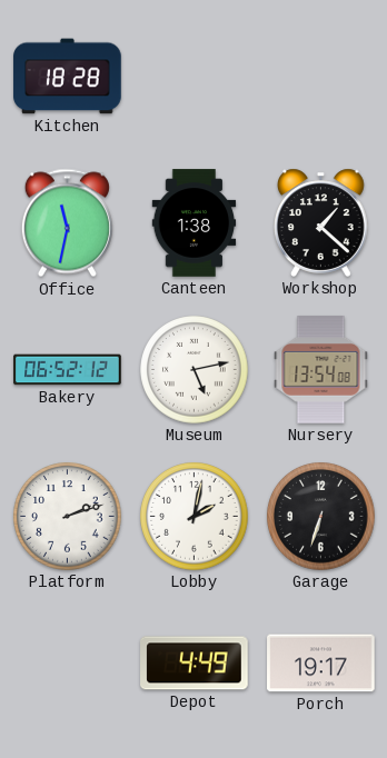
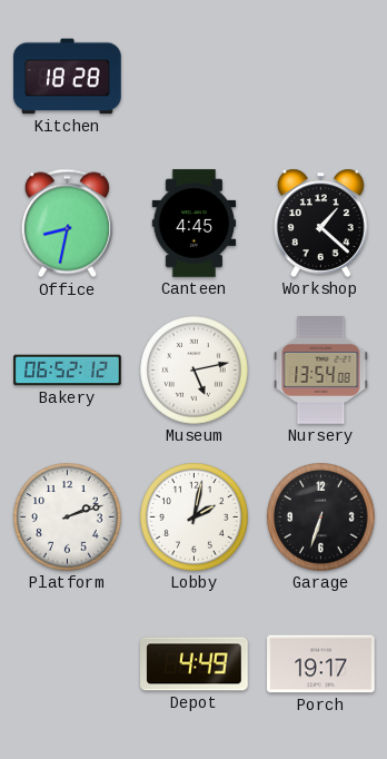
Office: 11:32 -> 8:32
Canteen: 1:38 -> 4:45
